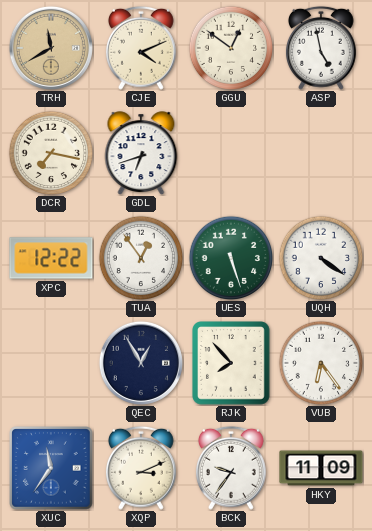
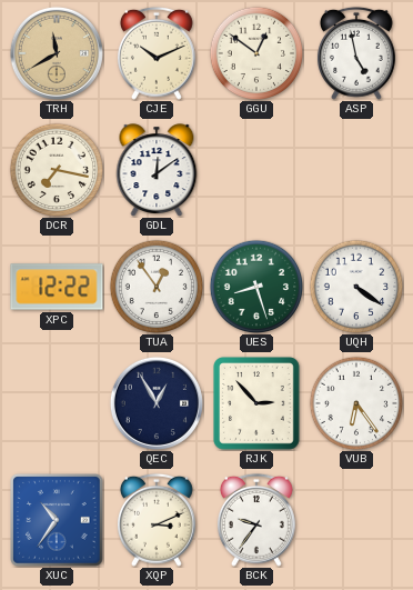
CJE: 4:11 -> 10:11
GDL: 6:42 -> 12:09
UES: 5:27 -> 8:27
RJK: 7:53 -> 2:53
XUC: 11:36 -> 10:36
HKY: 11:09 -> none
